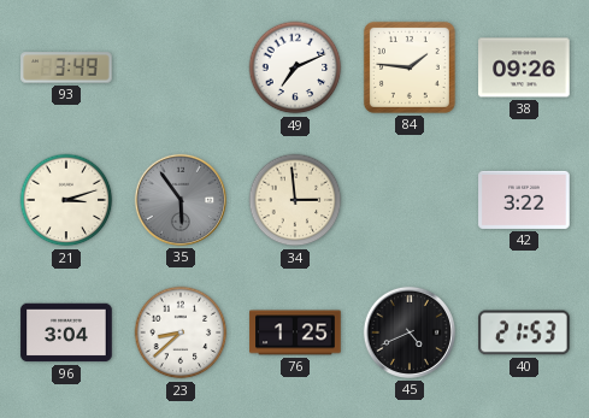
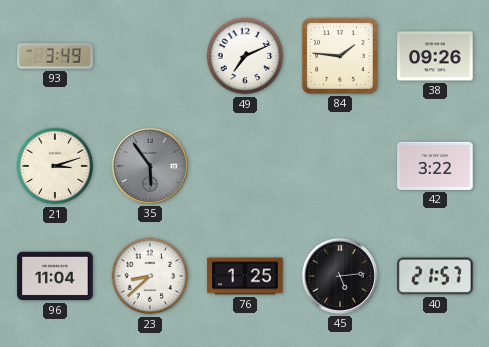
34: 2:59 -> none
96: 3:04 -> 11:04
45: 4:41 -> 5:14
40: 21:53 -> 21:57
